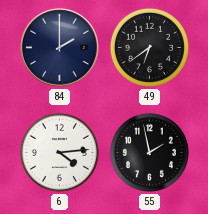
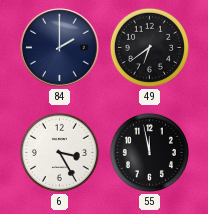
6: 4:14 -> 3:25
55: 1:58 -> 11:58
